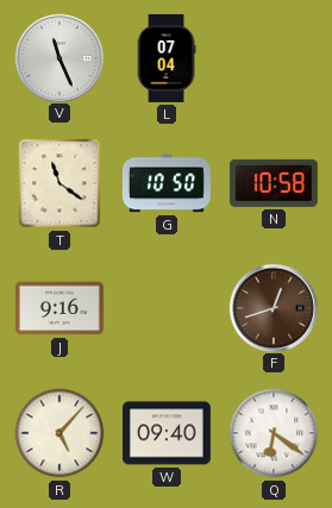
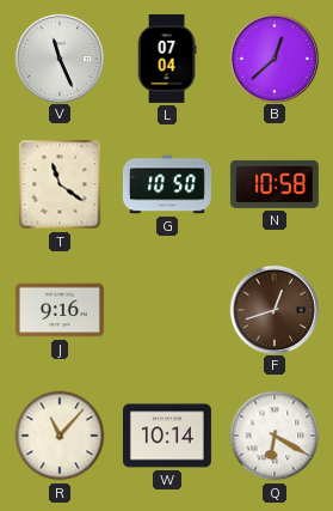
B: none -> 12:38
R: 5:07 -> 11:07
W: 09:40 -> 10:14
Q: 6:21 -> 6:20
